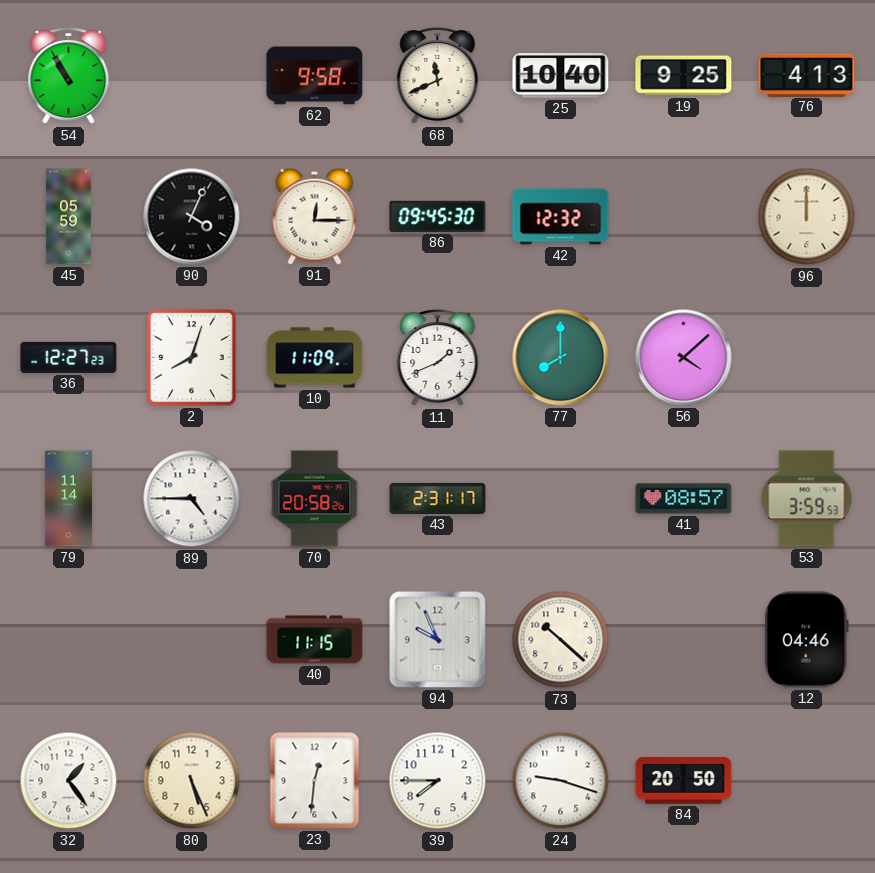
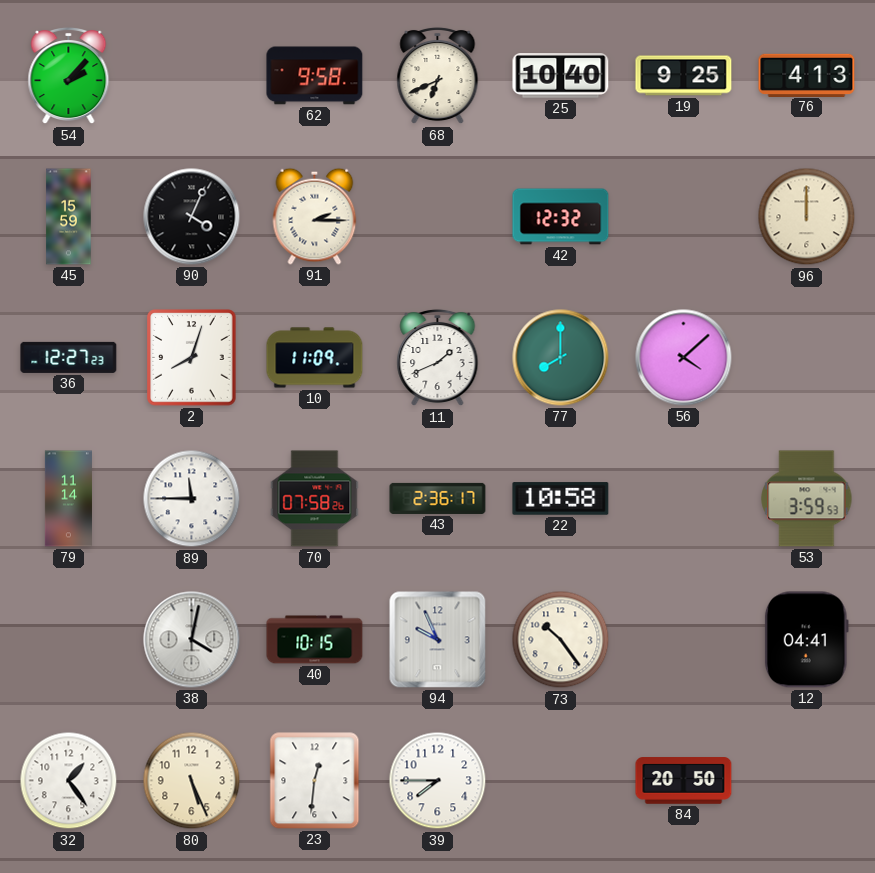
54: 10:55 -> 2:07
68: 11:41 -> 6:41
45: 05:59 -> 15:59
91: 12:15 -> 2:15
86: 09:45 -> none
89: 4:45 -> 11:45
70: 20:58 -> 07:58
43: 2:31 -> 2:36
22: none -> 10:58
41: 08:57 -> none
38: none -> 4:02
40: 11:15 -> 10:15
73: 10:22 -> 10:24
12: 04:46 -> 04:41
24: 9:18 -> none
